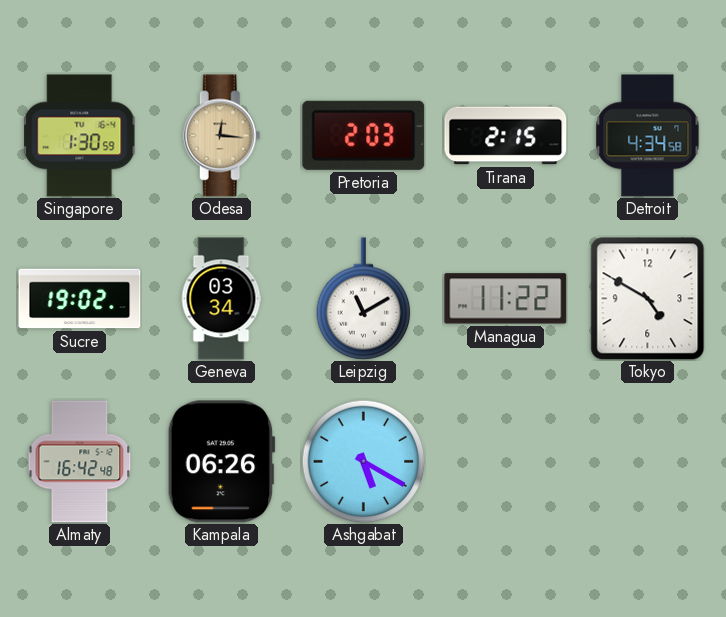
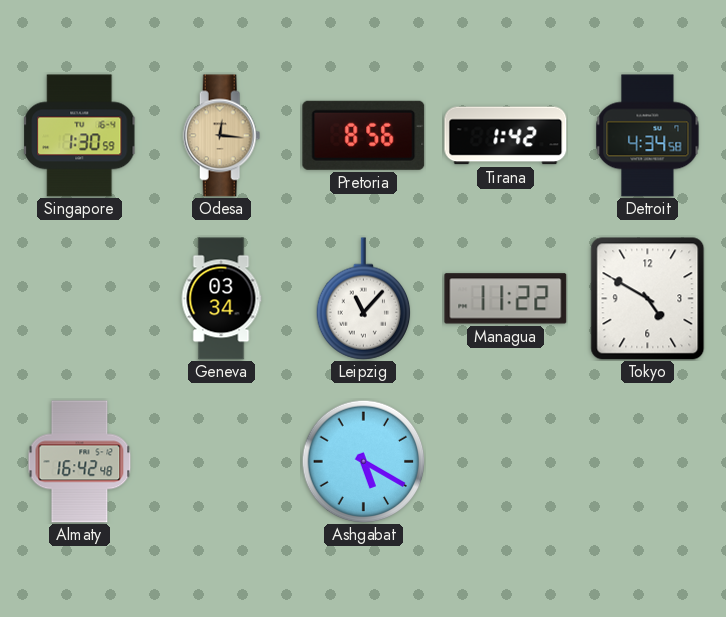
Pretoria: 2:03 -> 8:56
Tirana: 2:15 -> 1:42
Sucre: 19:02 -> none
Leipzig: 11:10 -> 11:07
Kampala: 06:26 -> none
